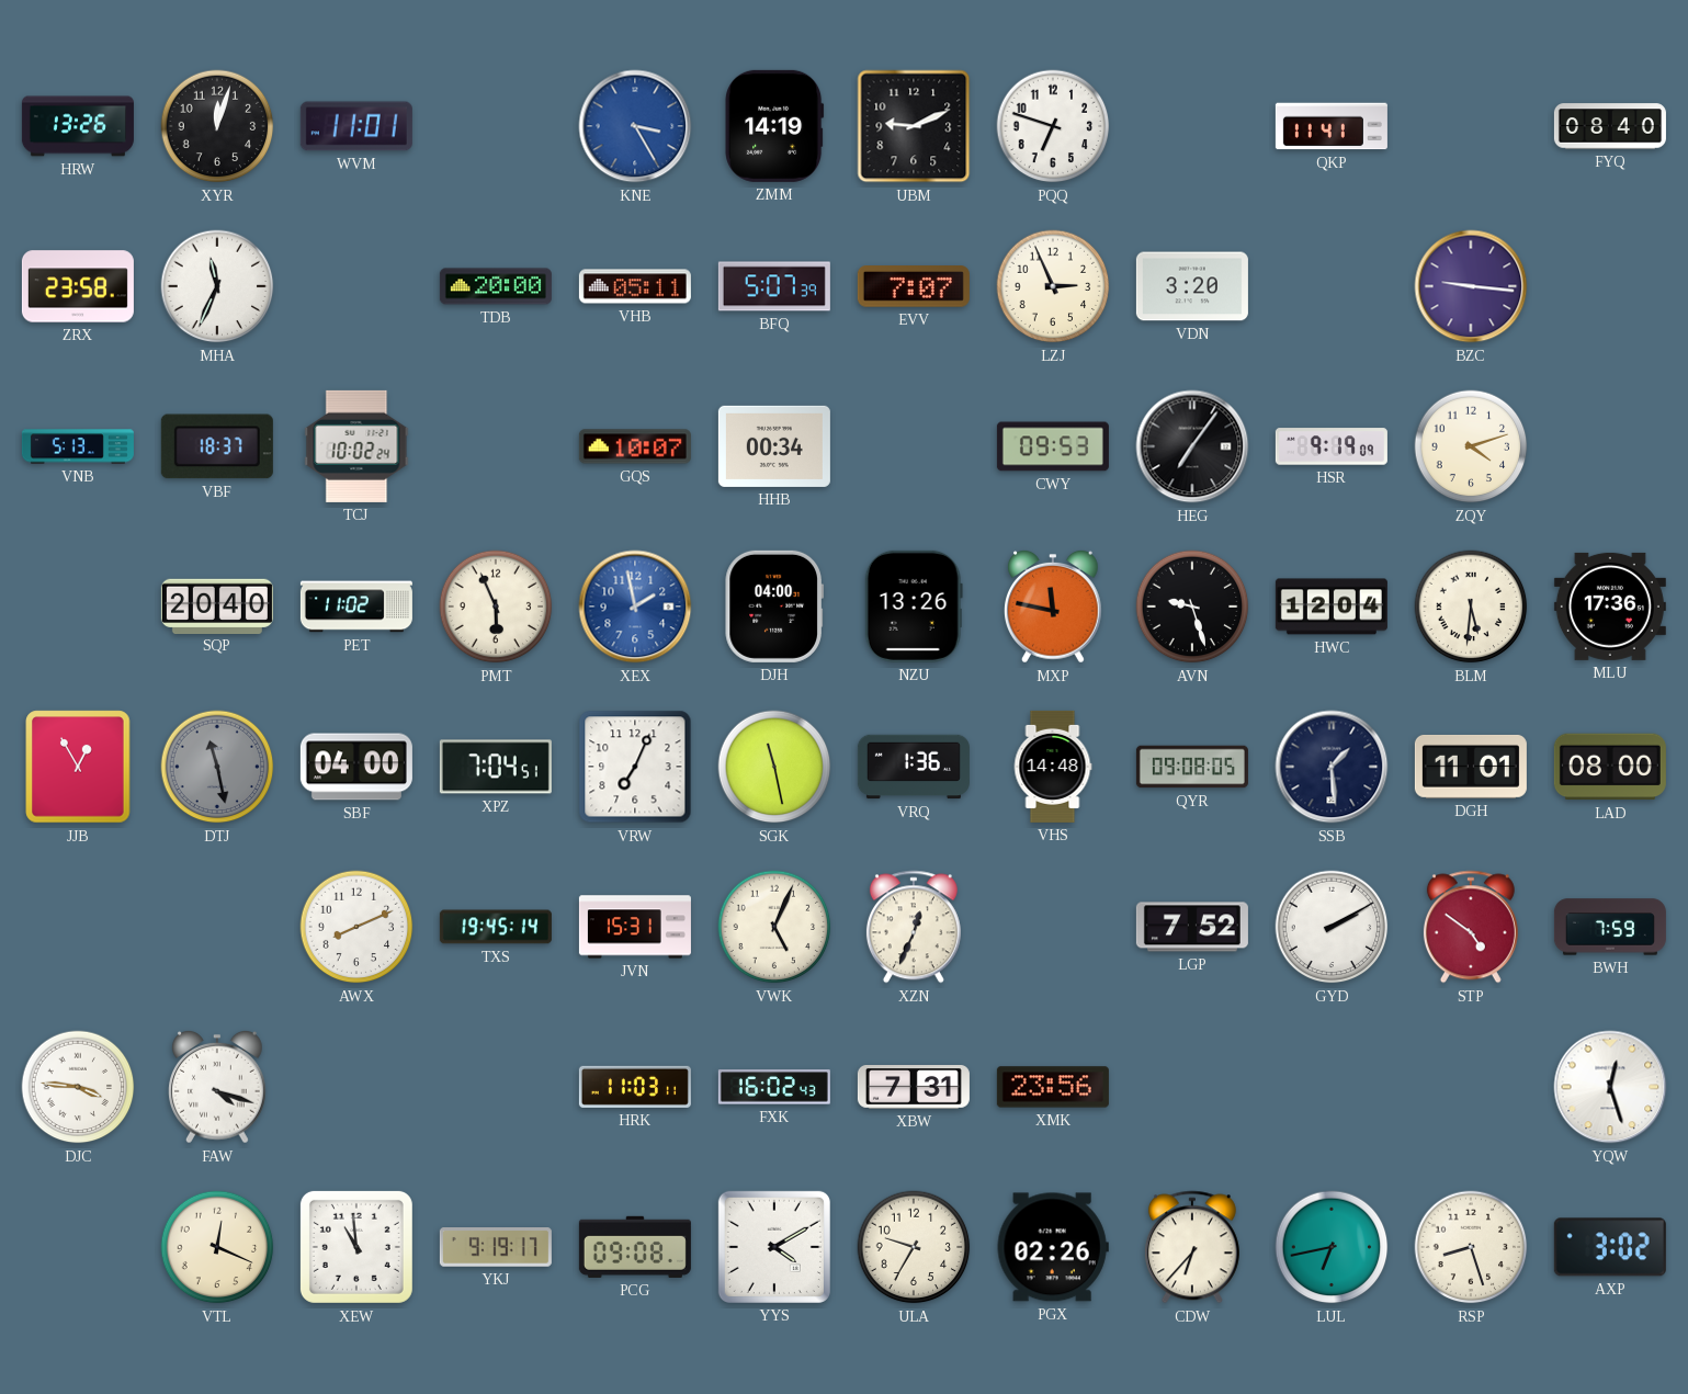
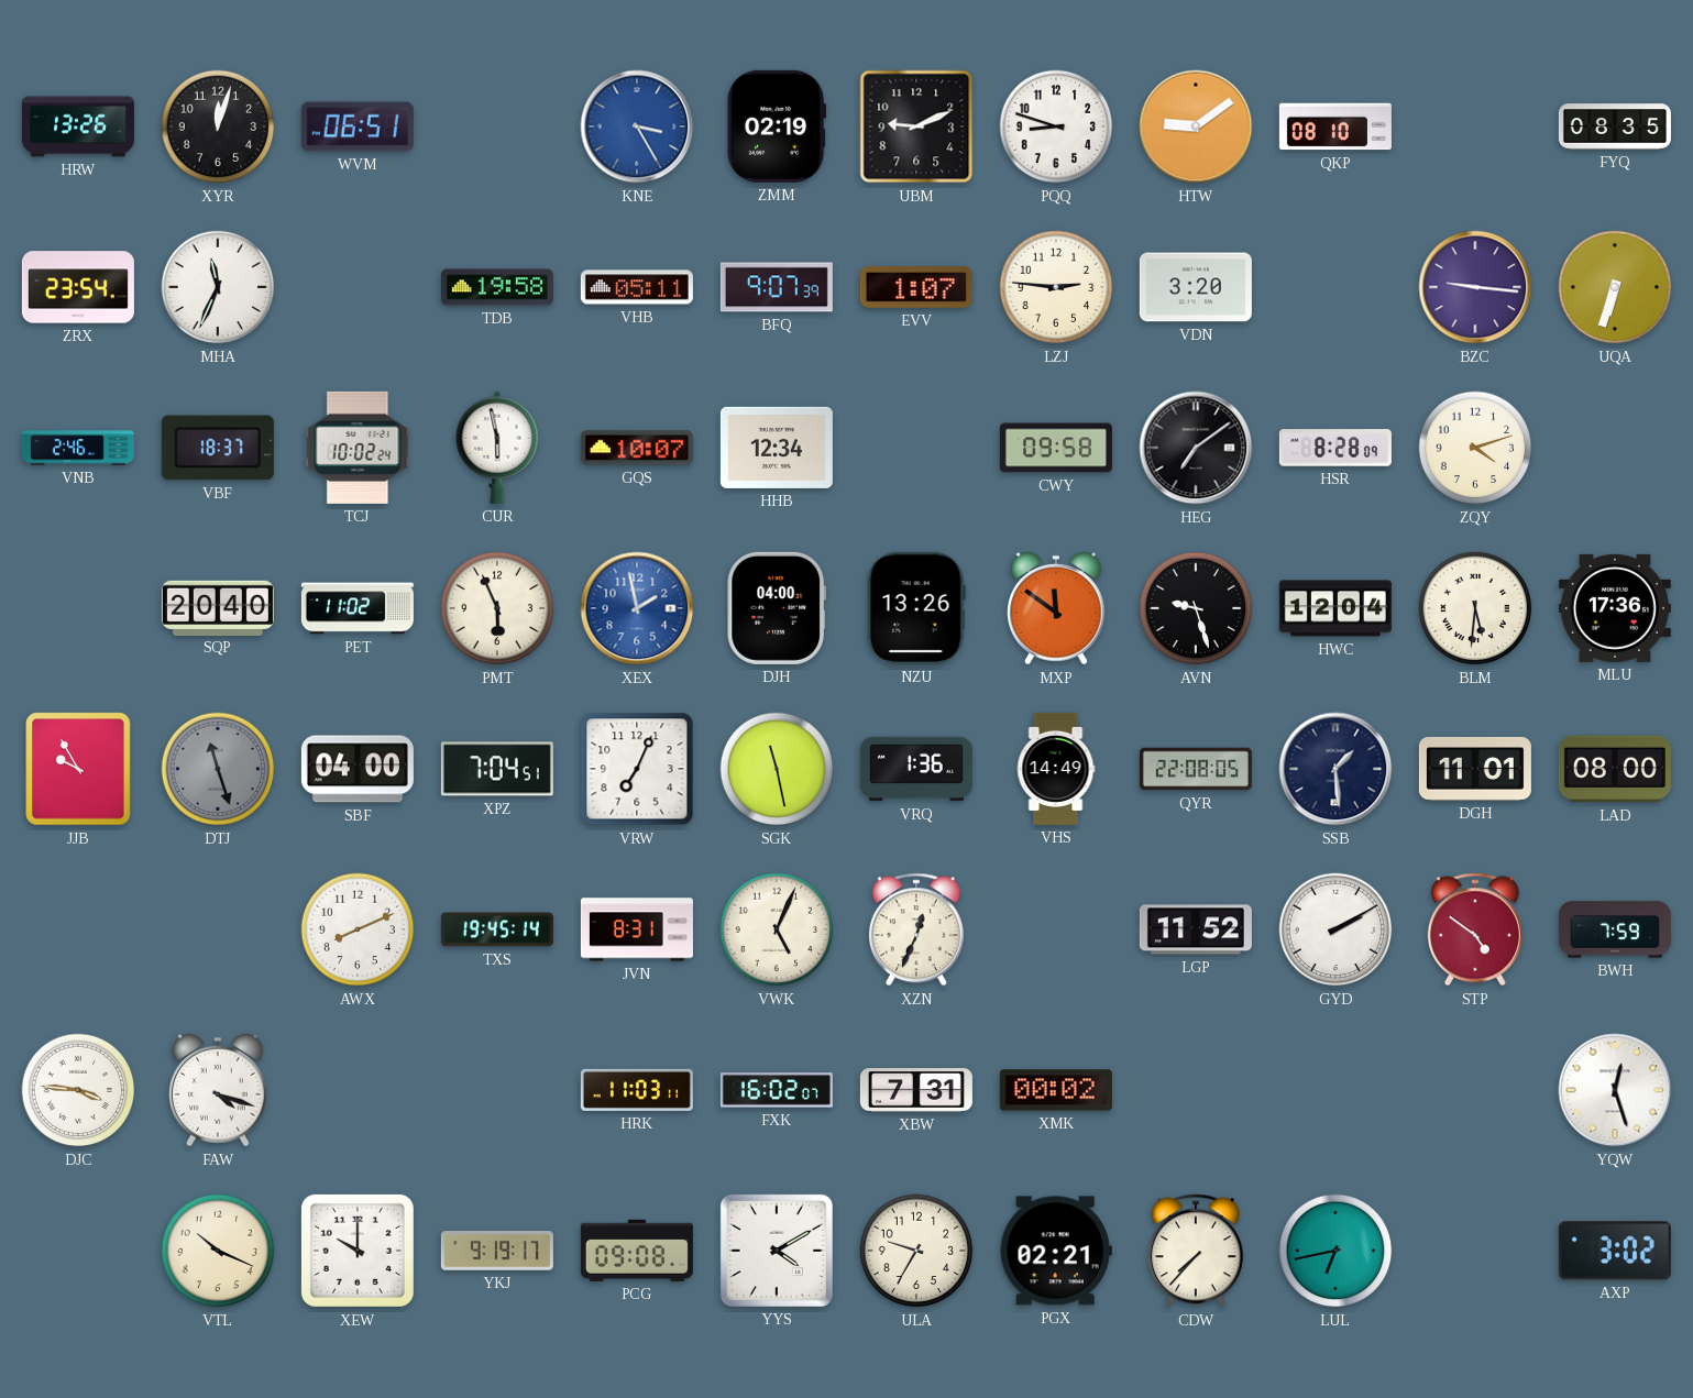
WVM: 11:01 -> 06:51
ZMM: 14:19 -> 02:19
PQQ: 6:48 -> 8:48
HTW: none -> 9:09
QKP: 11:41 -> 08:10
FYQ: 08:40 -> 08:35
ZRX: 23:58 -> 23:54
TDB: 20:00 -> 19:58
BFQ: 5:07 -> 9:07
EVV: 7:07 -> 1:07
LZJ: 2:56 -> 2:46
UQA: none -> 6:33
VNB: 5:13 -> 2:46
CUR: none -> 5:58
HHB: 00:34 -> 12:34
CWY: 09:53 -> 09:58
HEG: 7:06 -> 7:09
HSR: 9:19 -> 8:28
MXP: 11:47 -> 11:51
JJB: 12:55 -> 9:55
DTJ: 11:28 -> 11:27
VHS: 14:48 -> 14:49
QYR: 09:08 -> 22:08
JVN: 15:31 -> 8:31
LGP: 7:52 -> 11:52
FXK: 16:02:43 -> 16:02:07
XMK: 23:56 -> 00:02
VTL: 12:19 -> 10:19
XEW: 10:59 -> 10:00
PGX: 02:26 -> 02:21
CDW: 6:37 -> 7:37
RSP: 8:27 -> none
